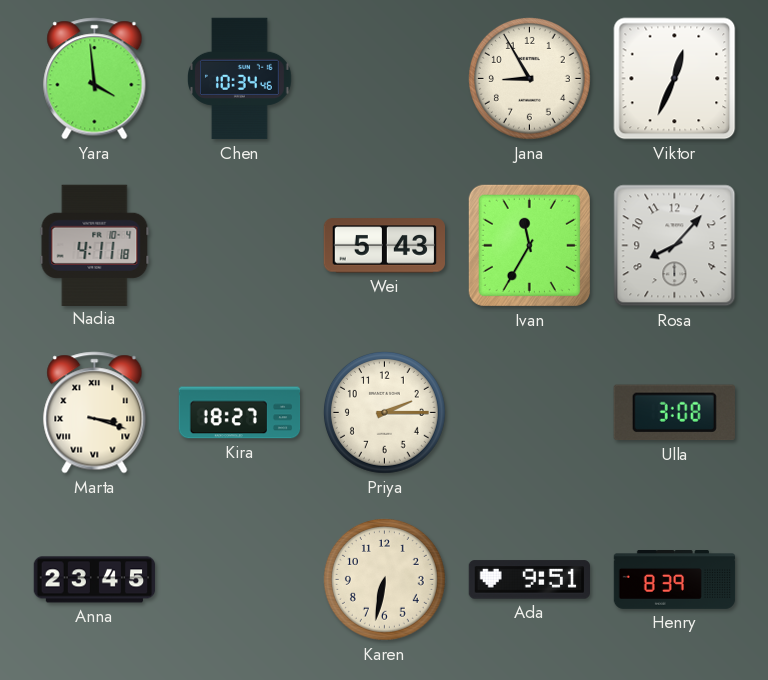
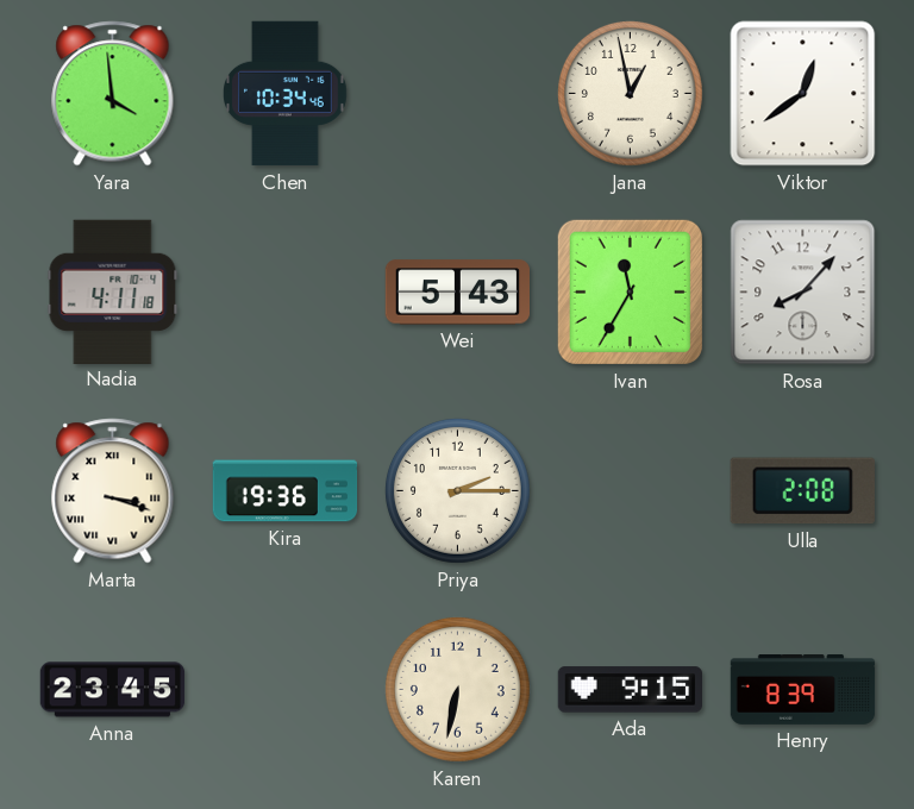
Jana: 8:55 -> 12:58
Viktor: 12:34 -> 12:39
Kira: 18:27 -> 19:36
Ulla: 3:08 -> 2:08
Ada: 9:51 -> 9:15
